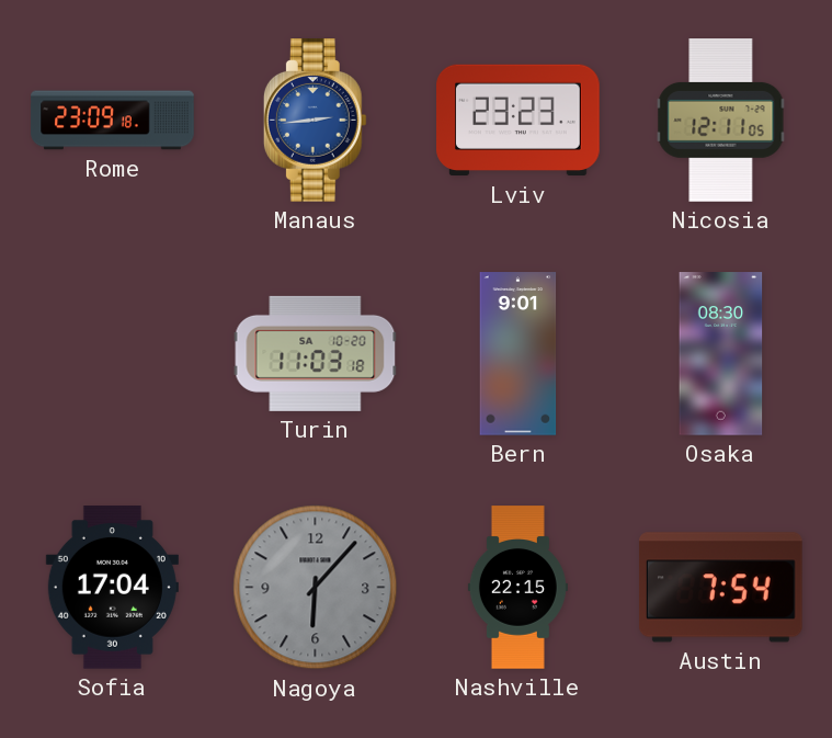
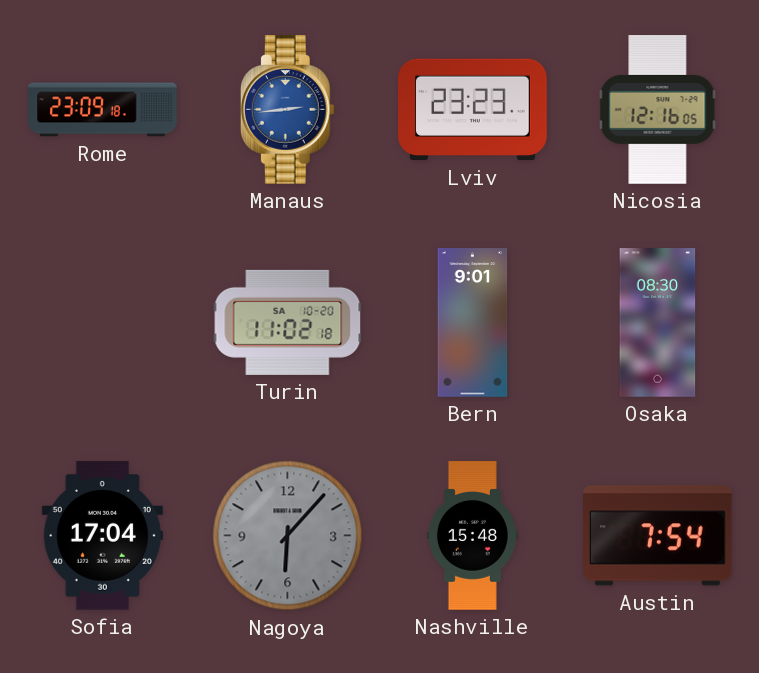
Nicosia: 12:11 -> 12:16
Turin: 11:03 -> 11:02
Nashville: 22:15 -> 15:48
